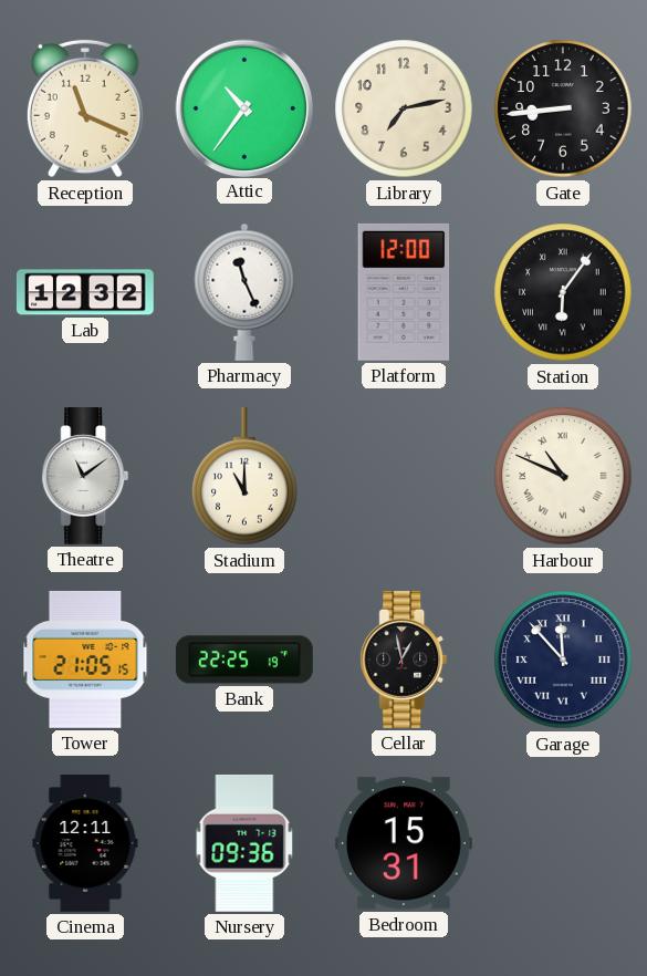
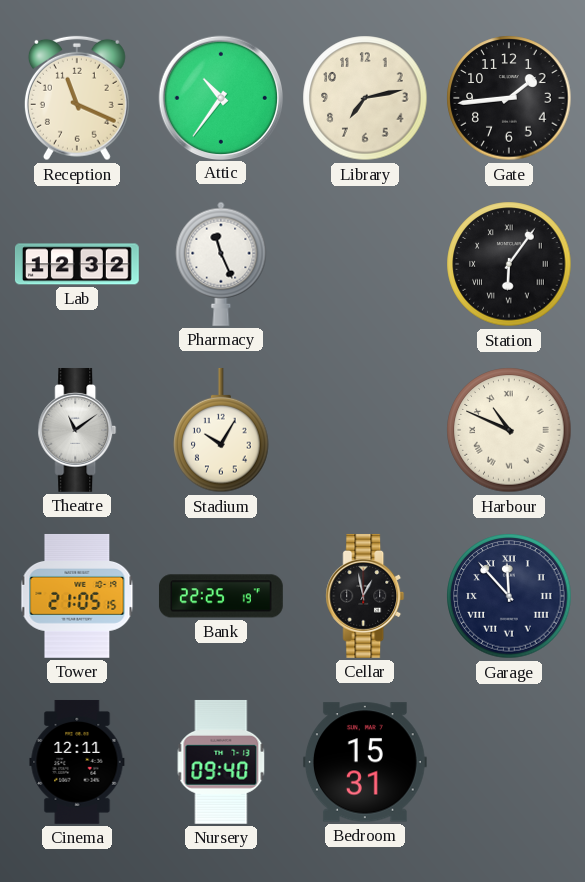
Gate: 8:44 -> 1:44
Platform: 12:00 -> none
Stadium: 11:00 -> 10:05
Nursery: 09:36 -> 09:40
